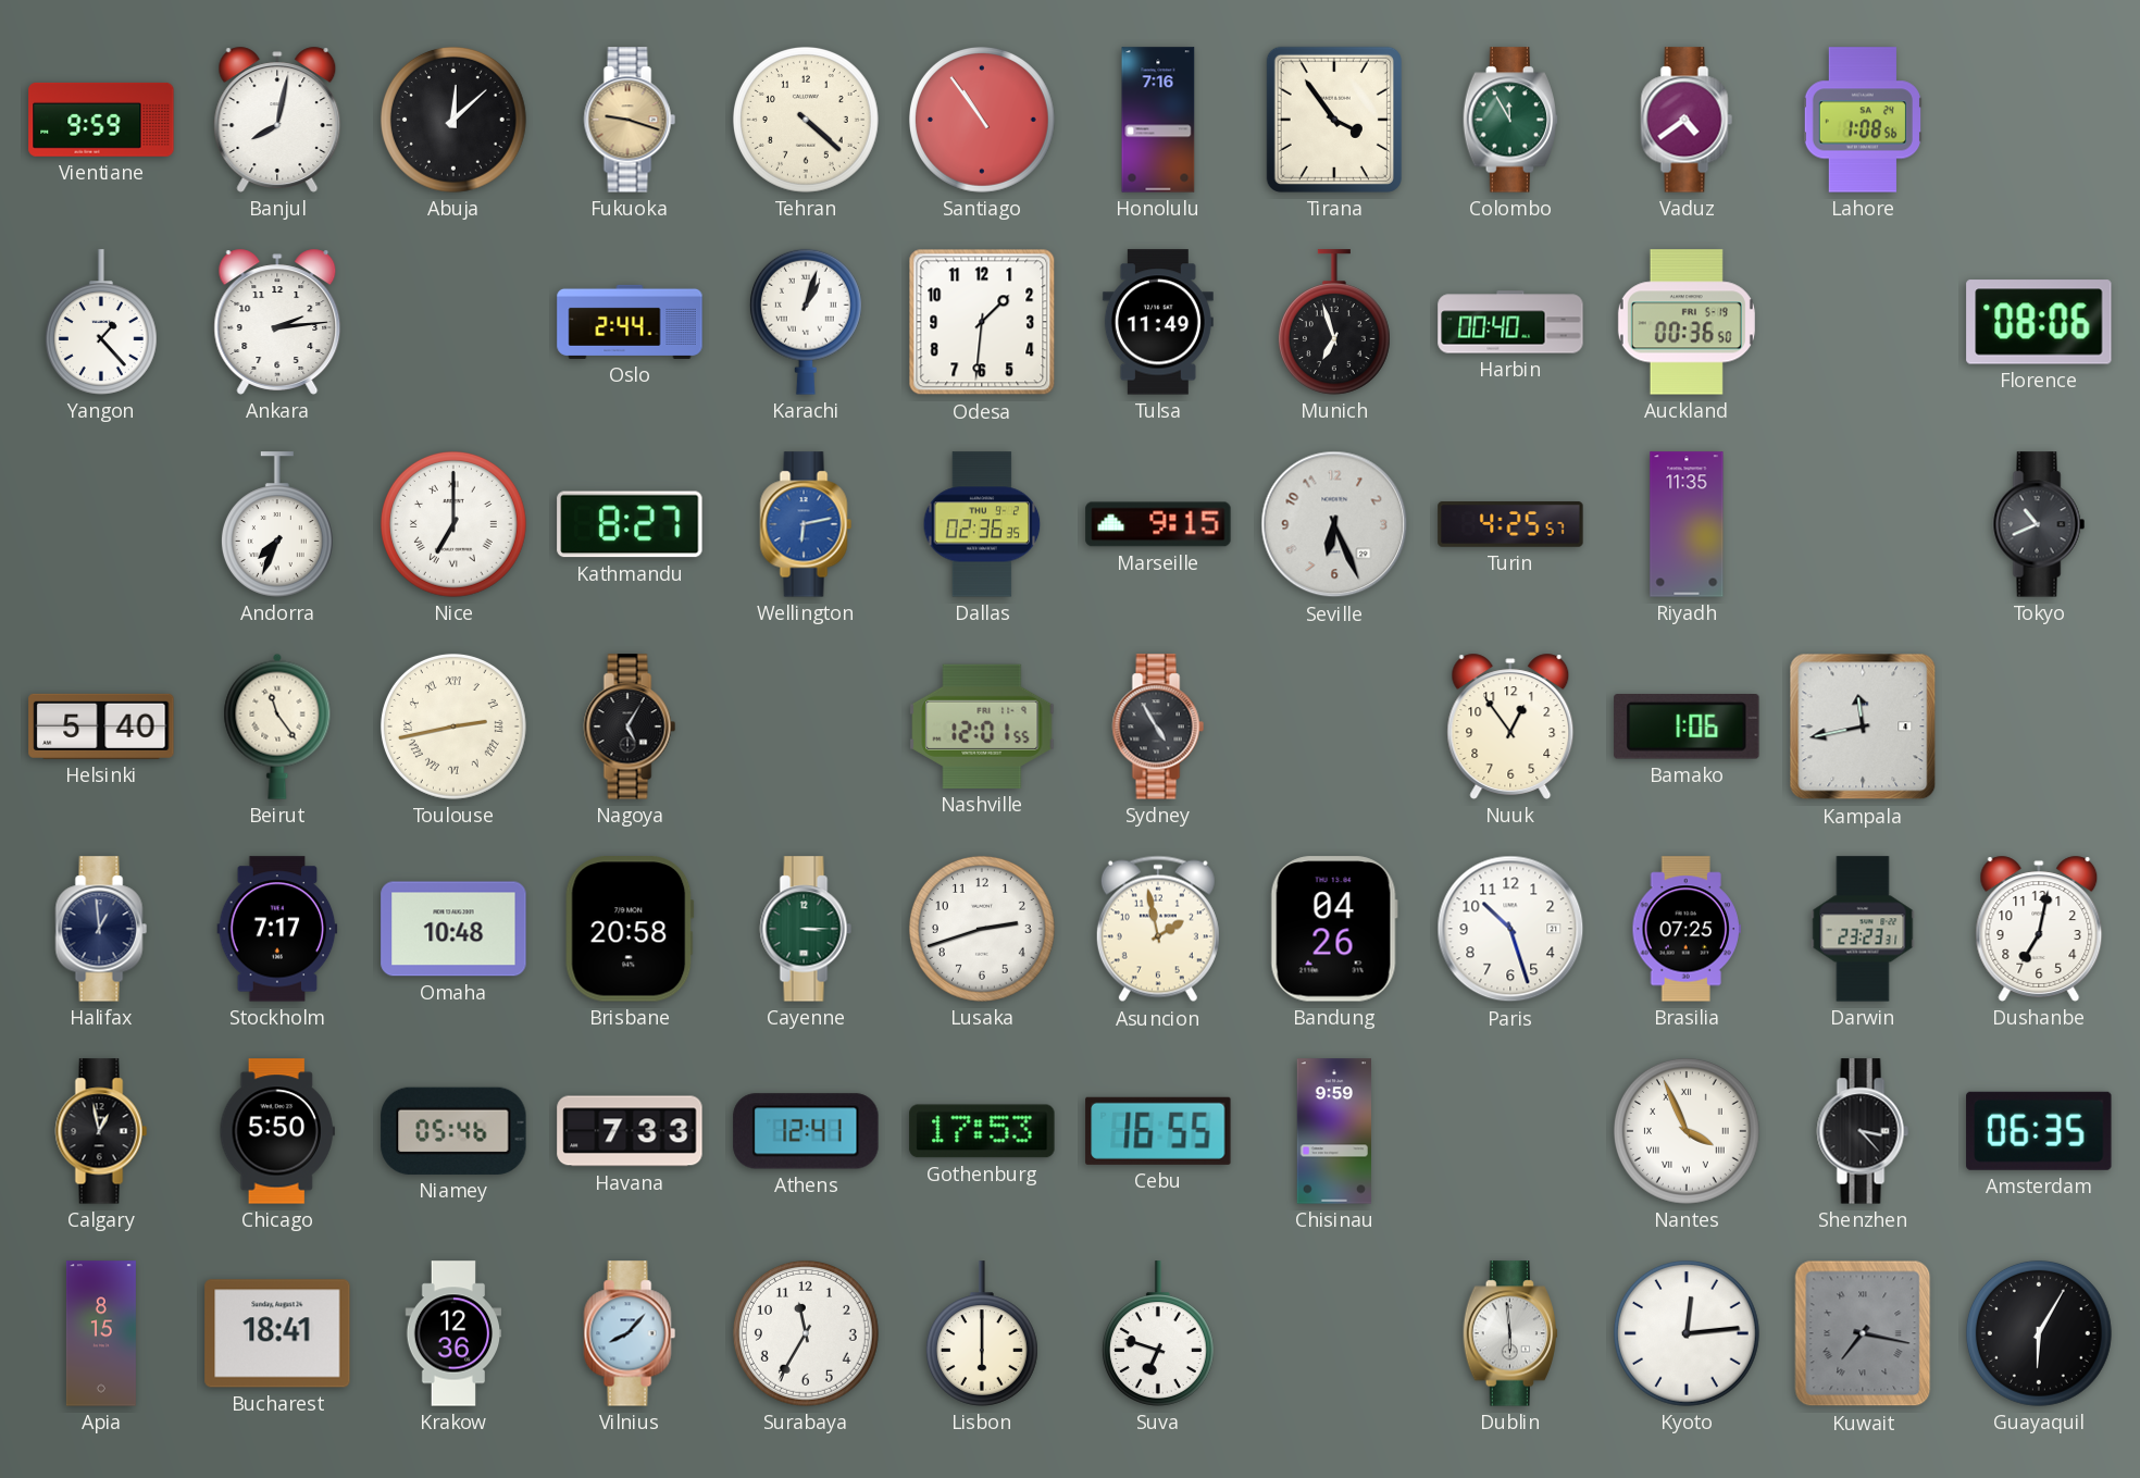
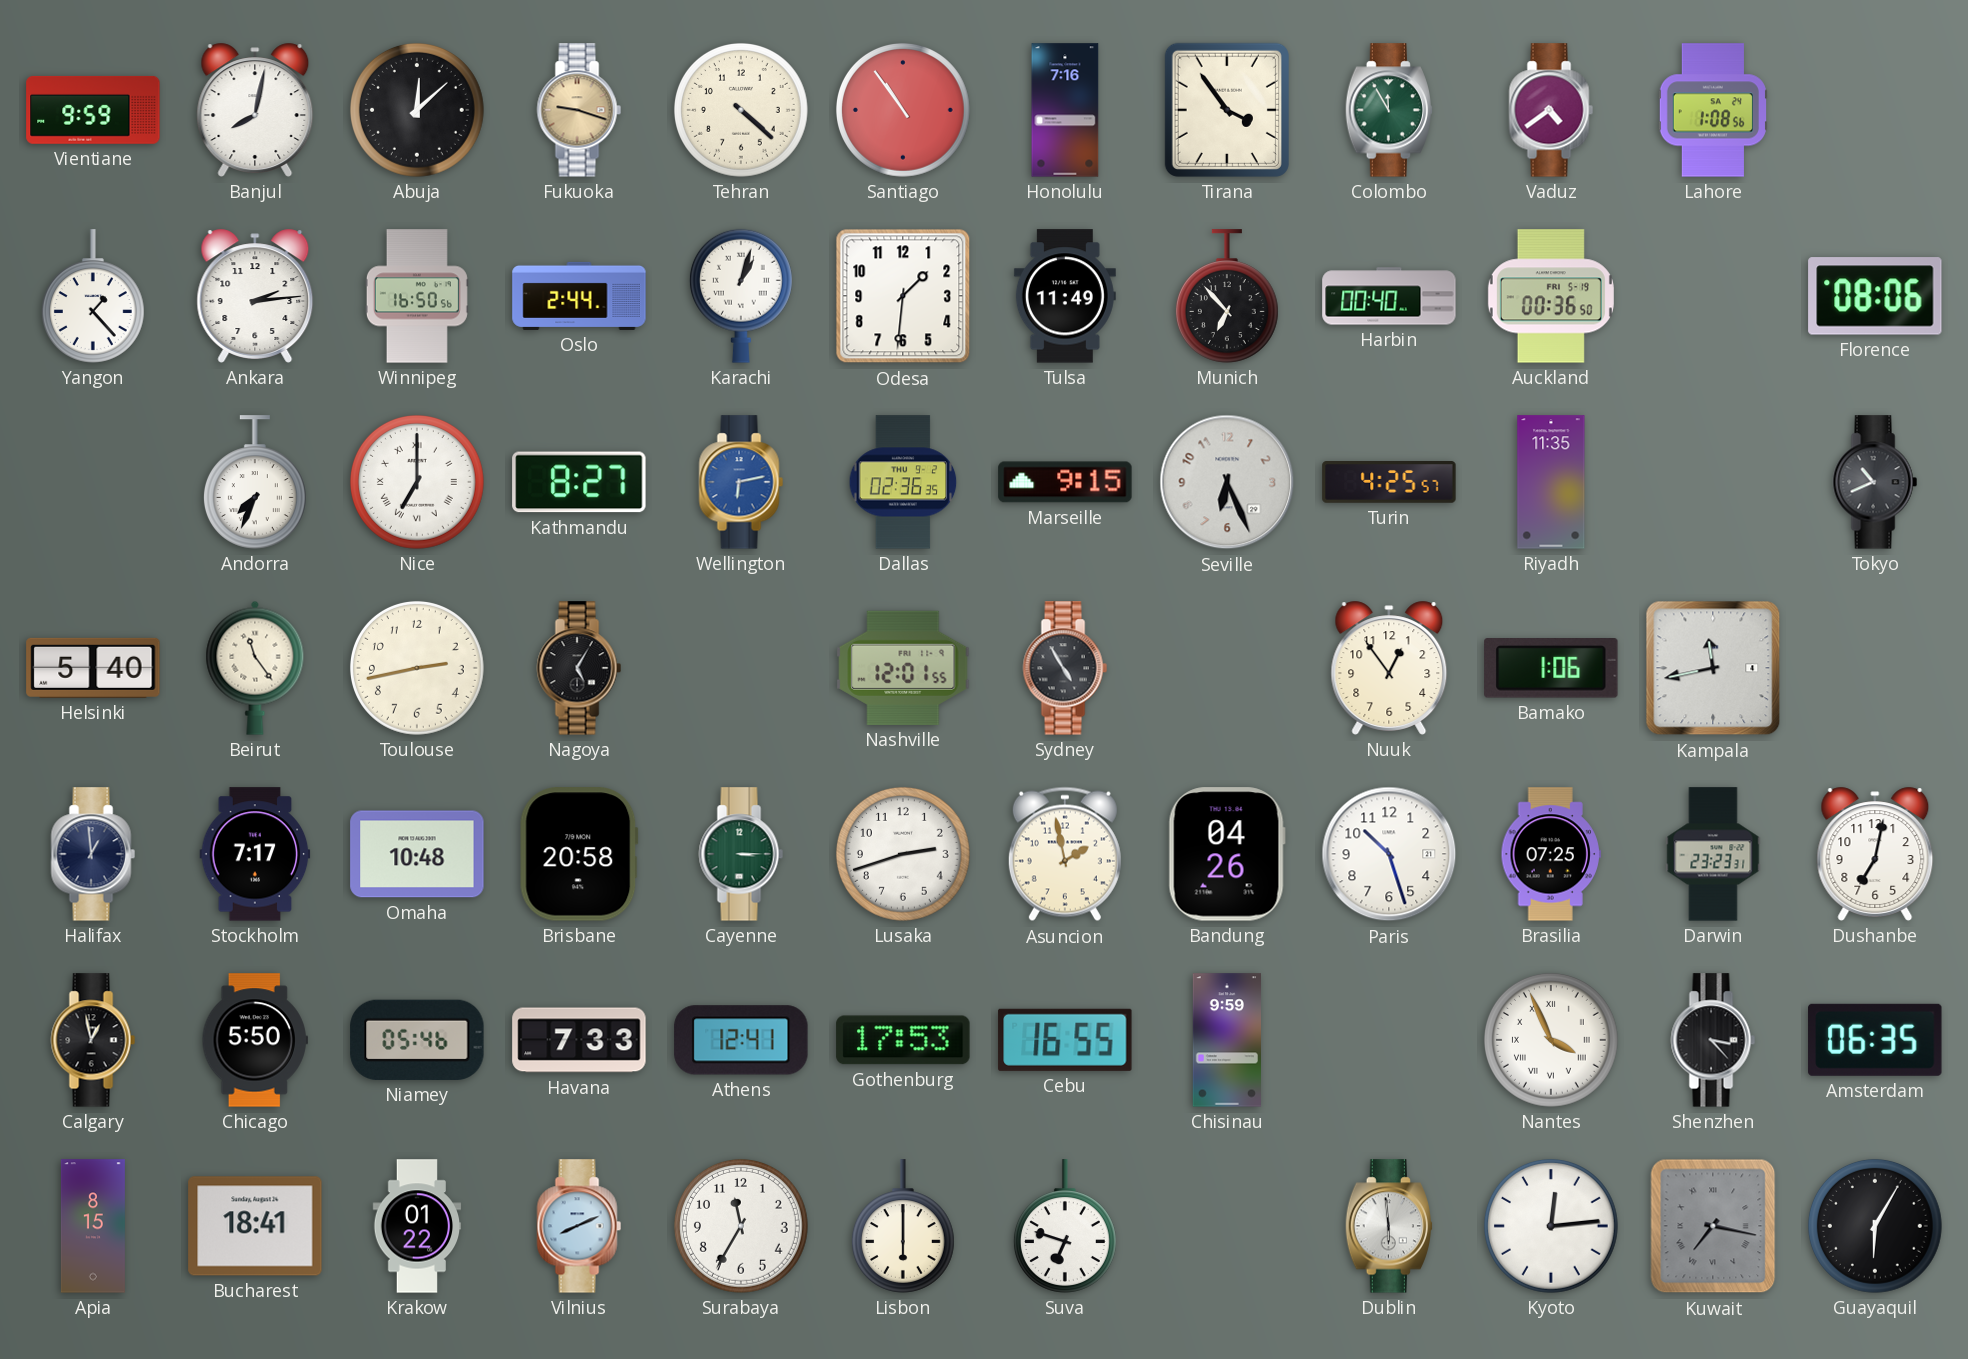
Winnipeg: none -> 16:50
Munich: 6:57 -> 6:53
Toulouse numerals: Roman -> Arabic
Krakow: 12:36 -> 01:22
Vilnius: 8:07 -> 8:11
